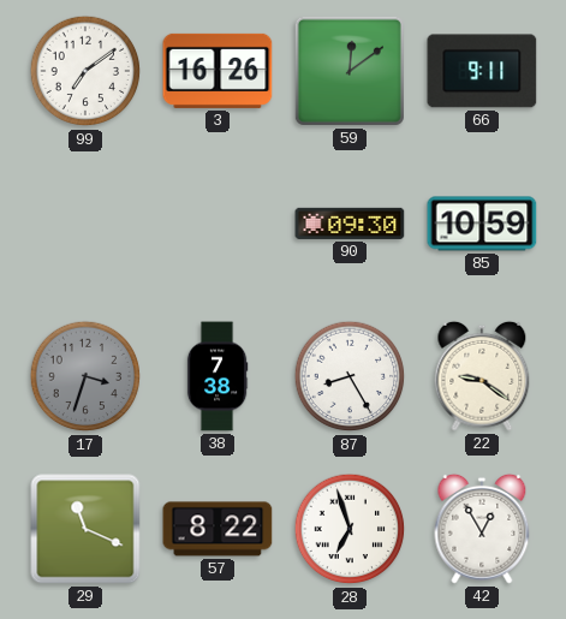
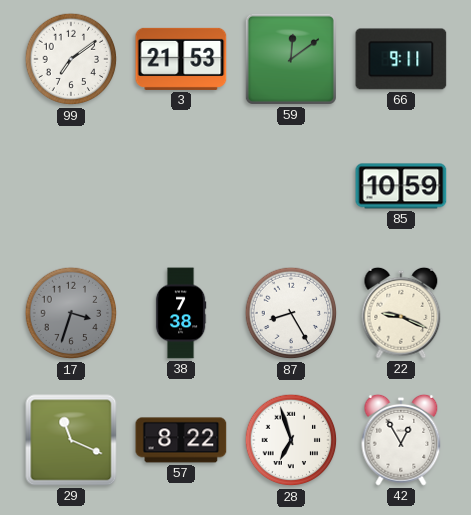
3: 16:26 -> 21:53
90: 09:30 -> none
22: 9:21 -> 9:19
